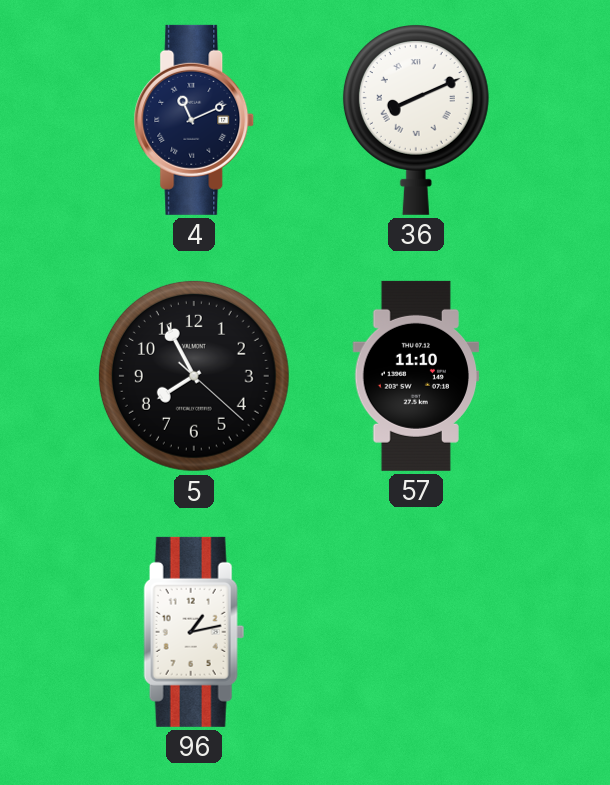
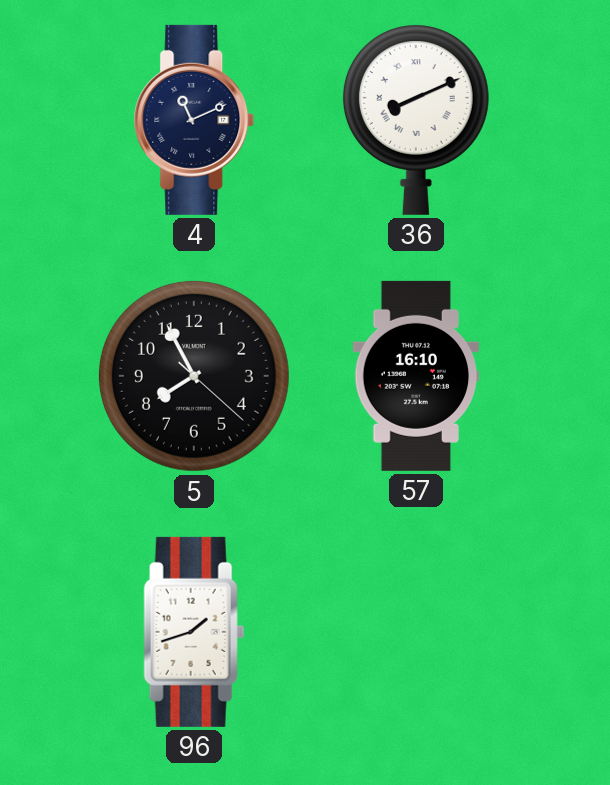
57: 11:10 -> 16:10
96: 1:13 -> 1:42
